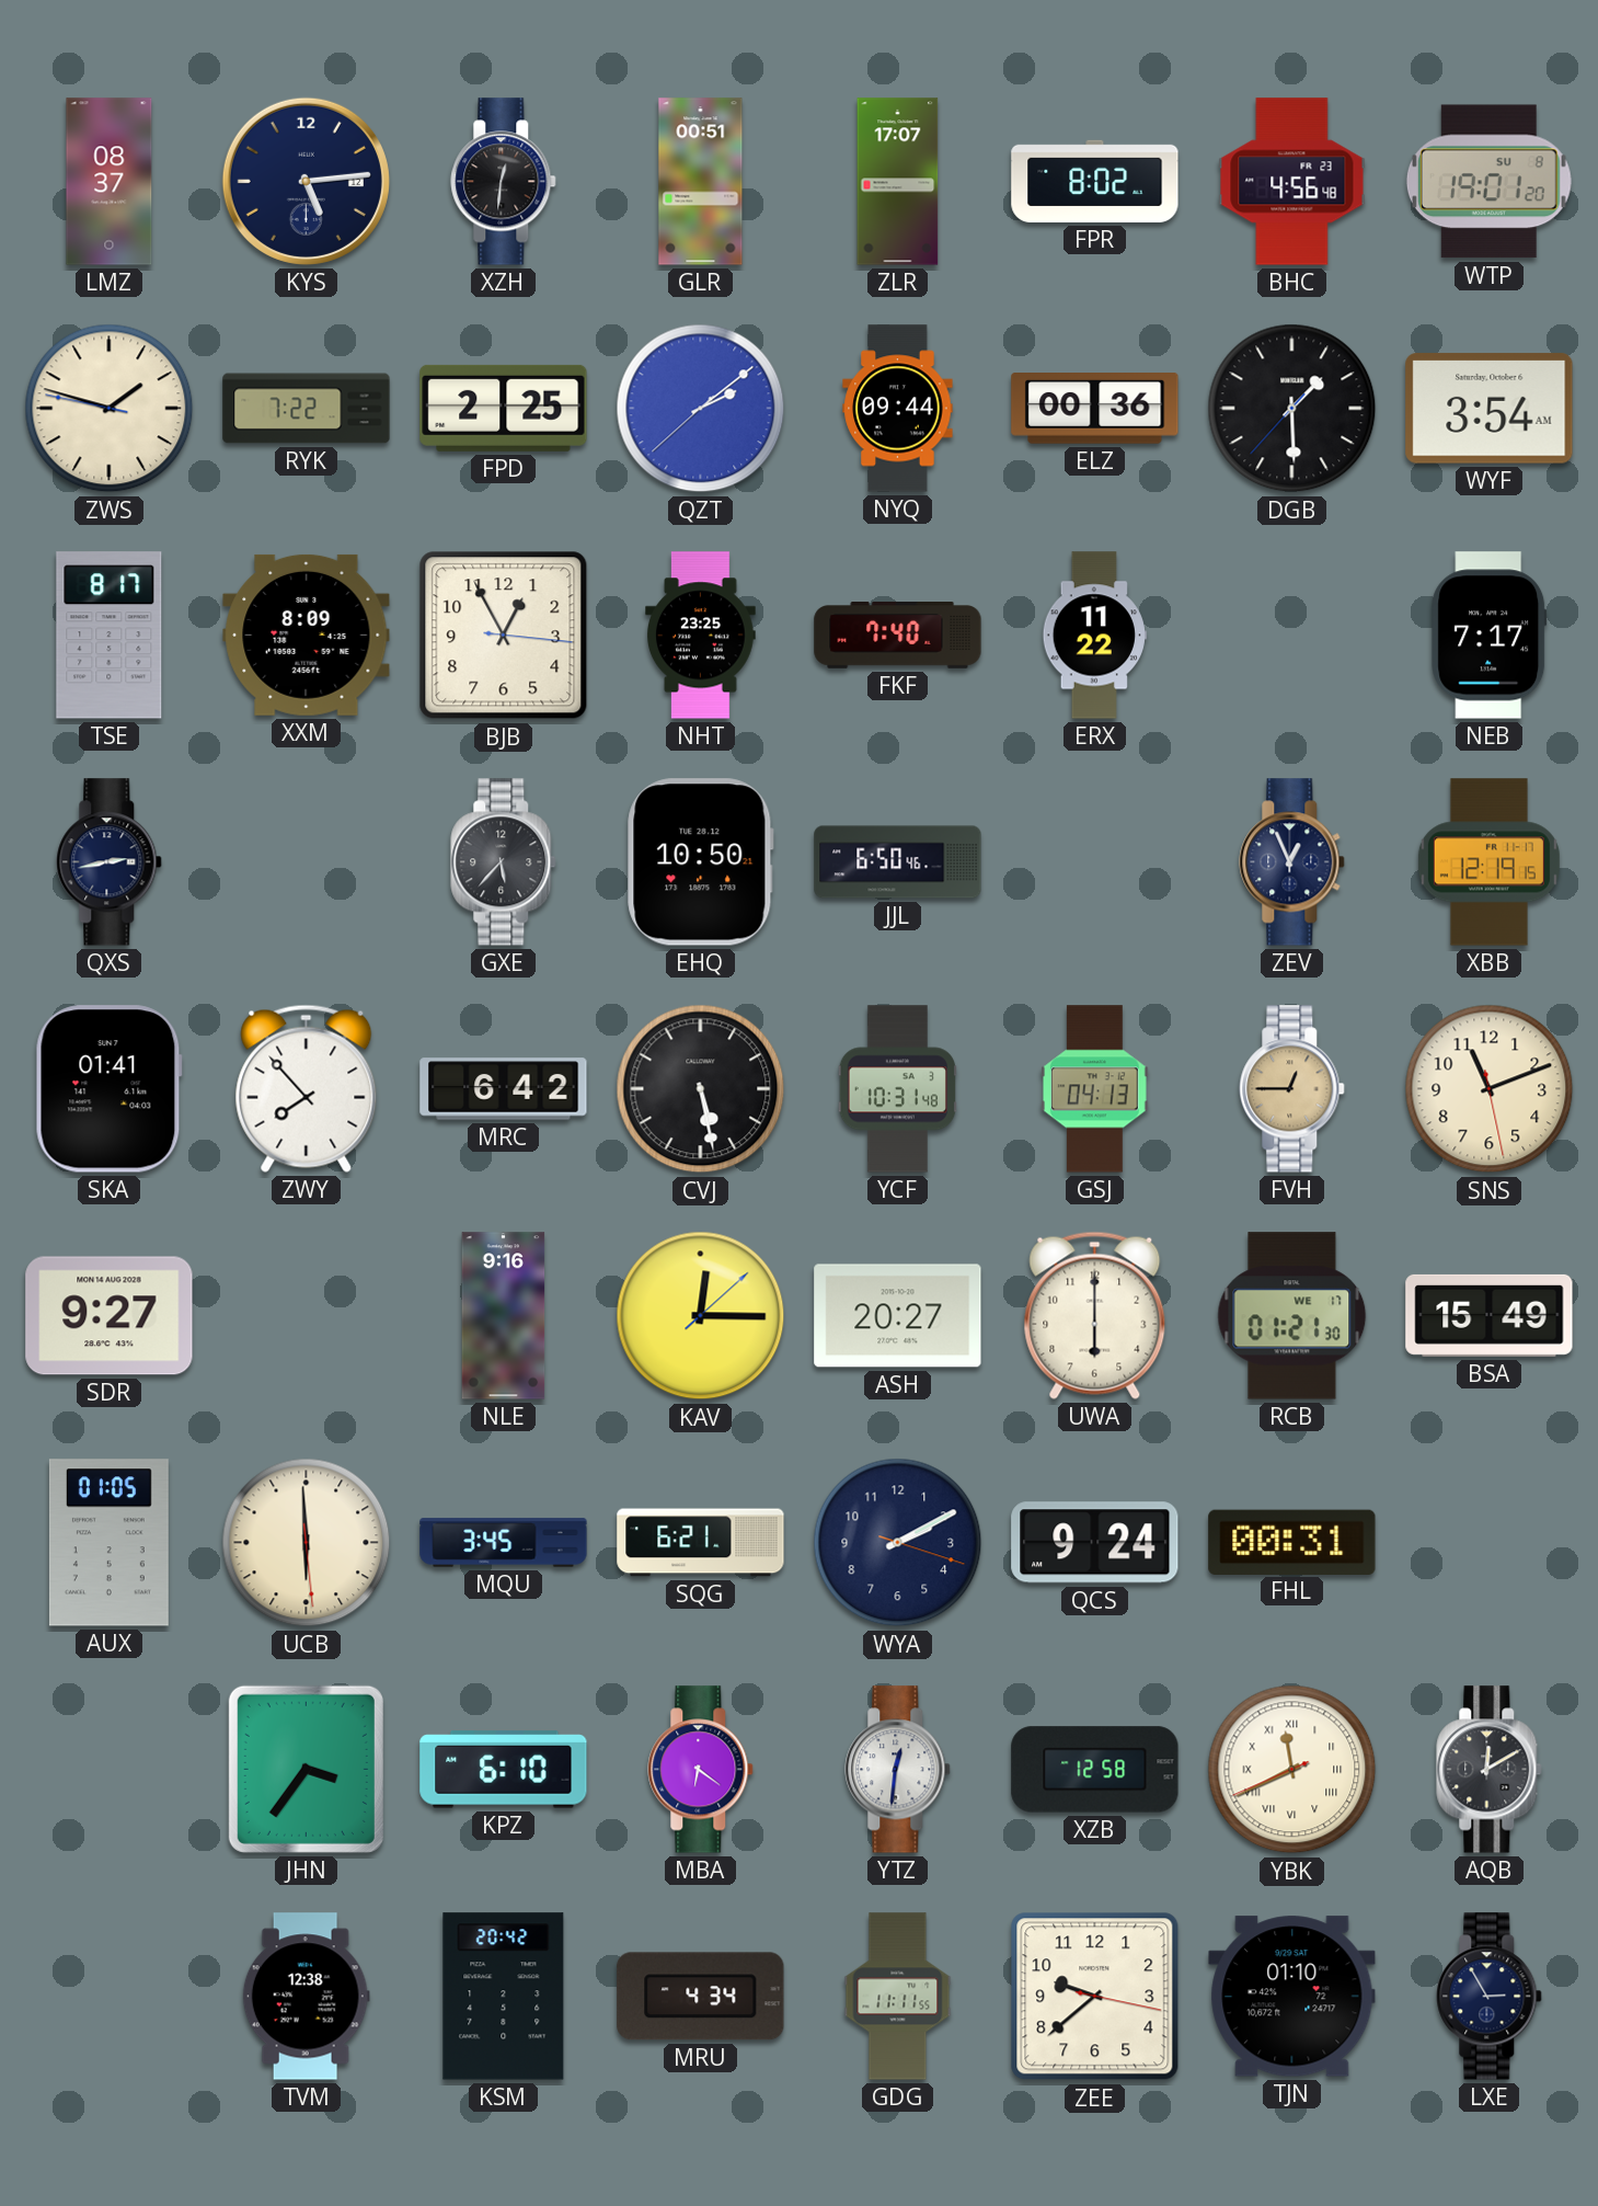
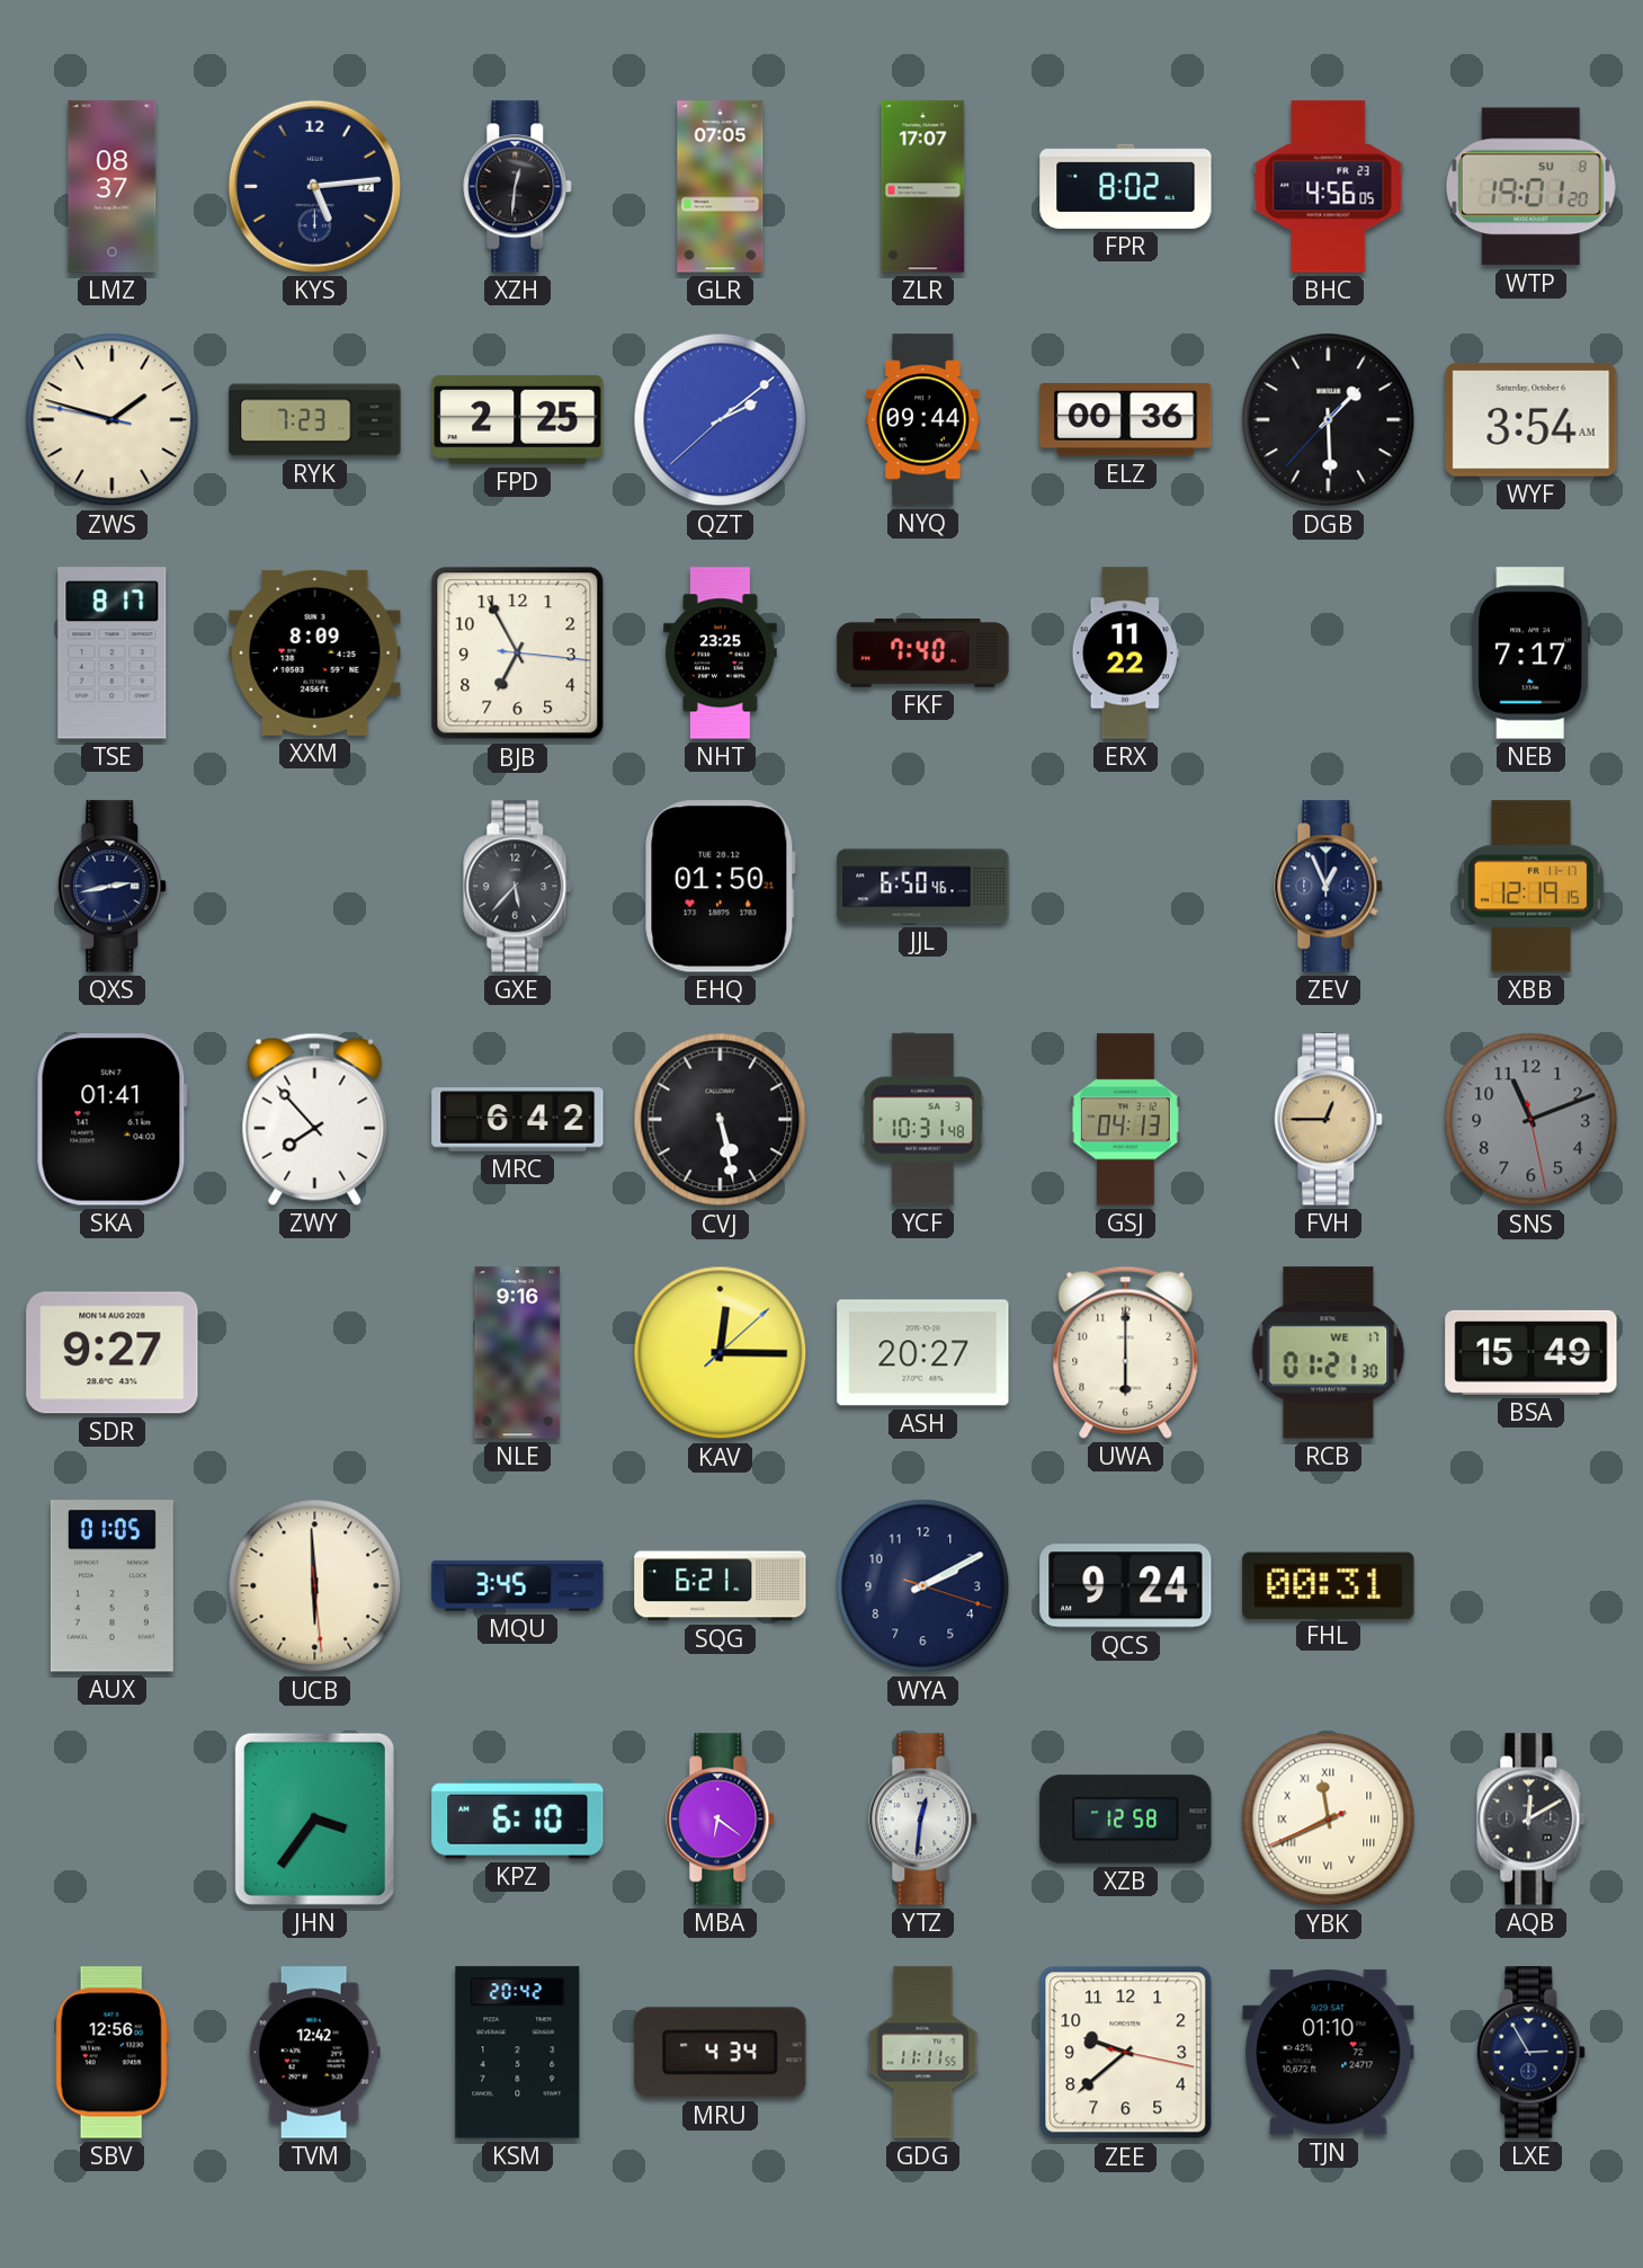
GLR: 00:51 -> 07:05
BHC: 4:56:48 -> 4:56:05
RYK: 7:22 -> 7:23
BJB: 12:55 -> 6:55
EHQ: 10:50 -> 01:50
SNS dial: cream -> grey
SBV: none -> 12:56
TVM: 12:38 -> 12:42
